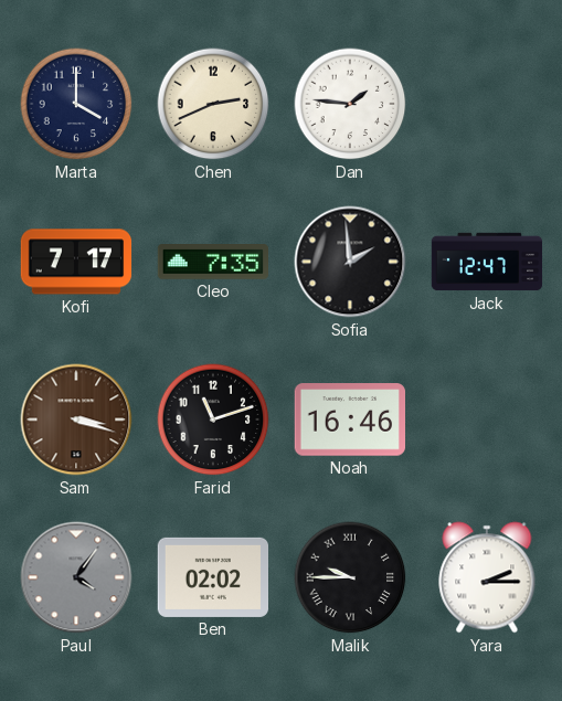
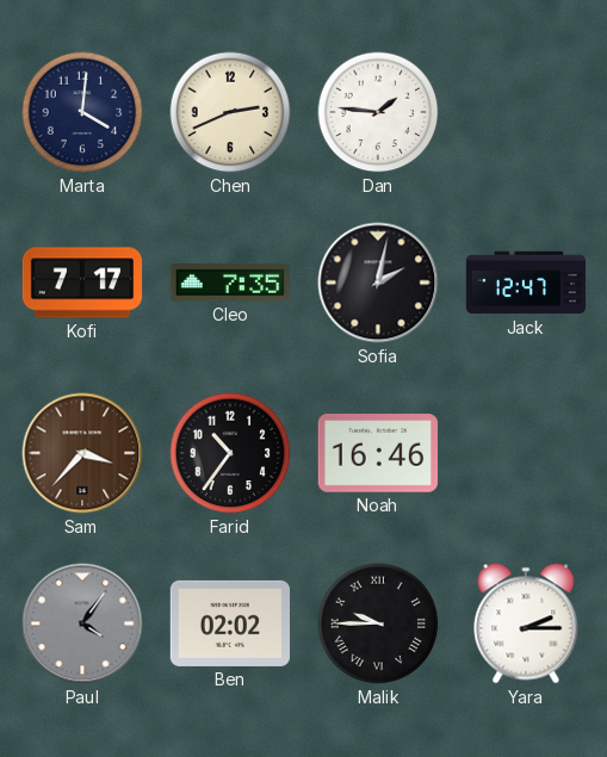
Marta: 4:00 -> 4:01
Sofia: 1:59 -> 2:02
Sam: 3:18 -> 3:37
Farid: 11:12 -> 10:36
